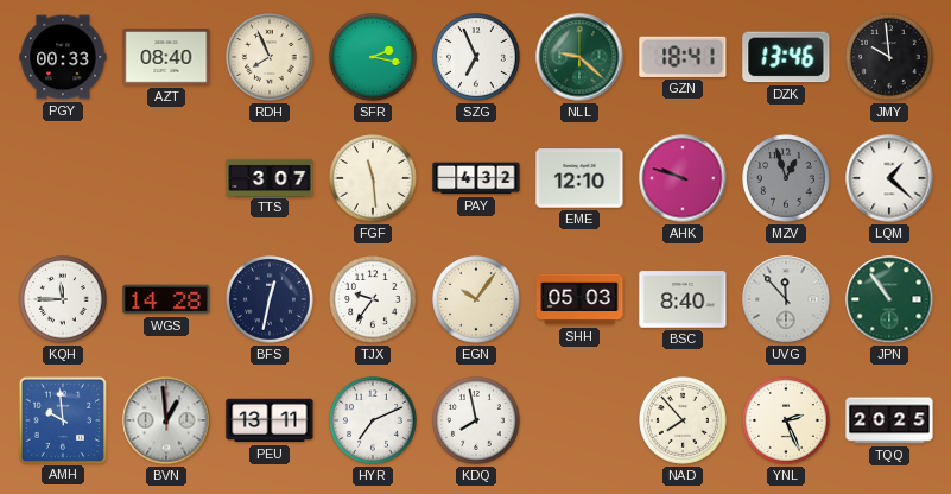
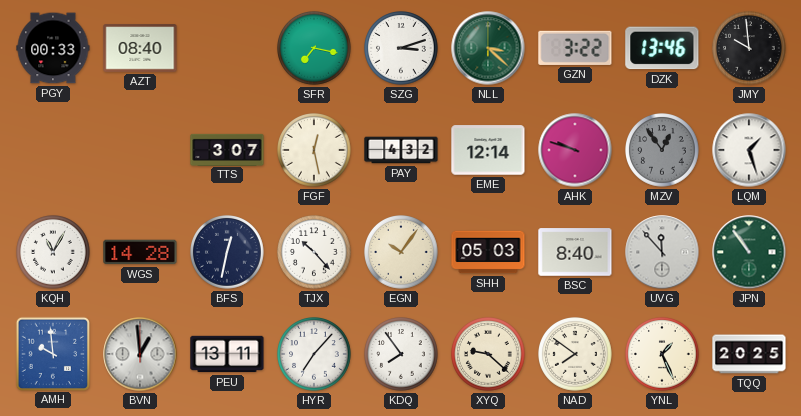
RDH: 7:56 -> none
SFR: 2:17 -> 7:17
SZG: 6:56 -> 3:12
NLL: 9:22 -> 3:22
GZN: 18:41 -> 3:22
FGF: 11:29 -> 12:28
EME: 12:10 -> 12:14
MZV: 12:57 -> 12:54
LQM: 1:22 -> 1:27
KQH: 11:45 -> 11:05
TJX: 9:36 -> 10:23
HYR: 7:11 -> 7:07
KDQ: 7:58 -> 7:54
XYQ: none -> 9:22
NAD: 7:53 -> 7:51
YNL: 2:26 -> 1:26
